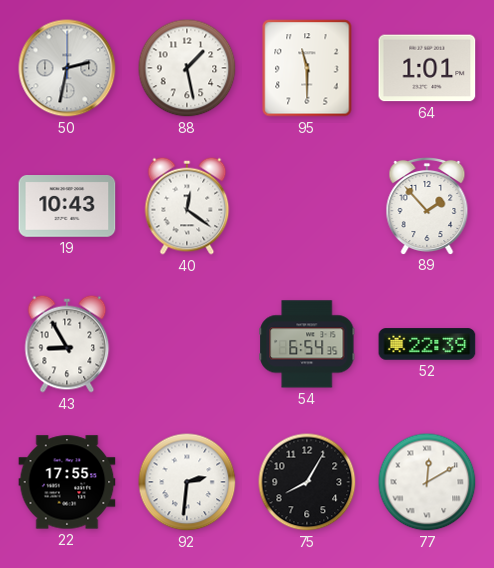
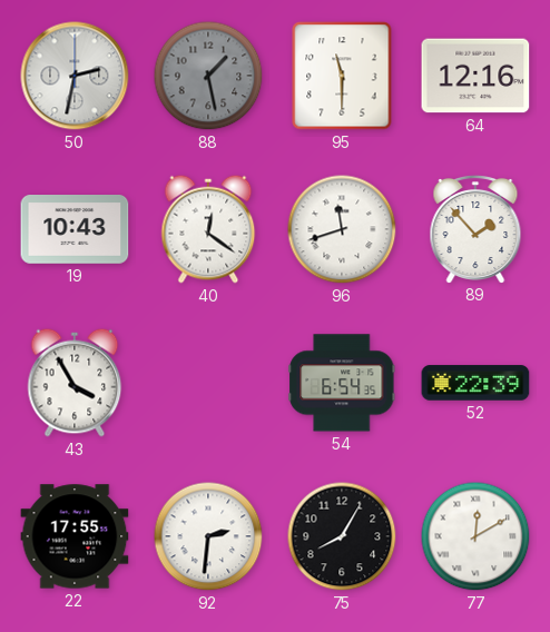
88 dial: white -> grey
64: 1:01 -> 12:16
96: none -> 11:42
43: 8:55 -> 3:55
